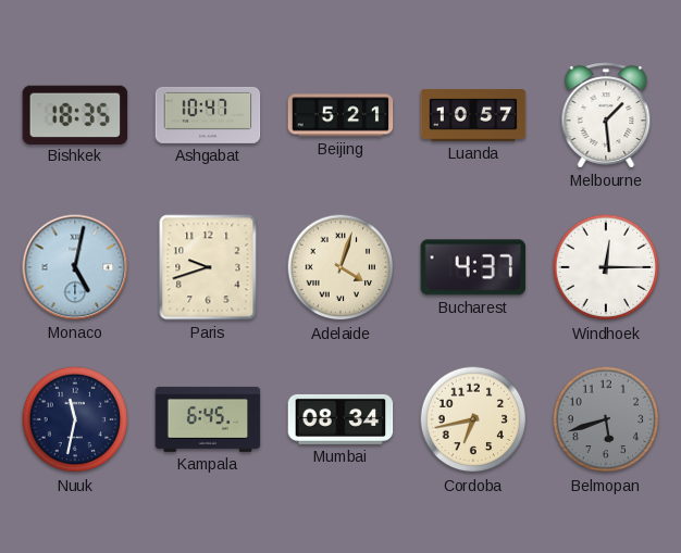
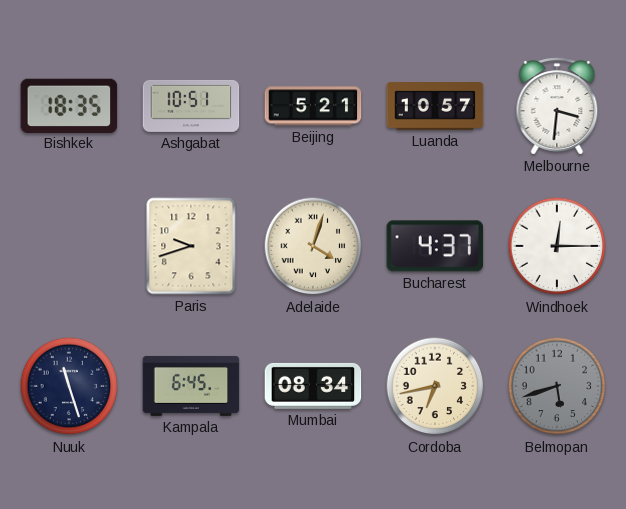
Ashgabat: 10:47 -> 10:51
Melbourne: 1:29 -> 3:31
Monaco: 5:02 -> none
Nuuk: 11:32 -> 11:27
